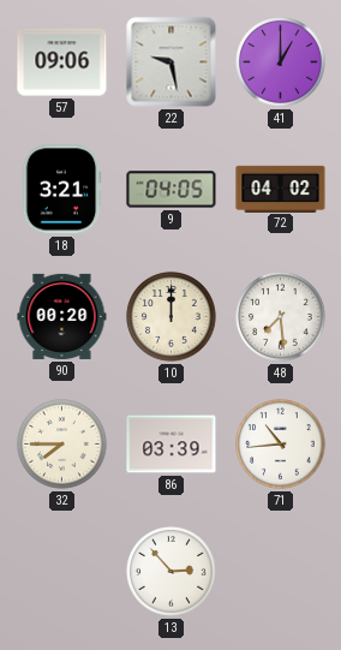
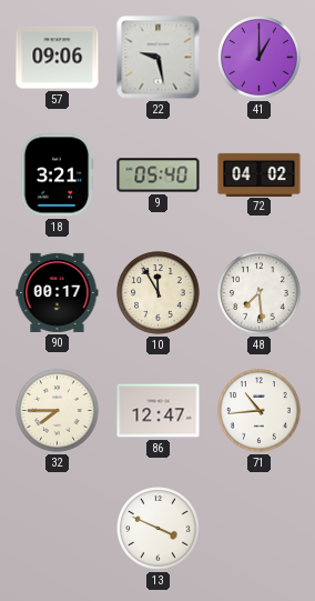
9: 04:05 -> 05:40
90: 00:20 -> 00:17
10: 12:00 -> 11:55
86: 03:39 -> 12:47
13: 2:53 -> 3:49
